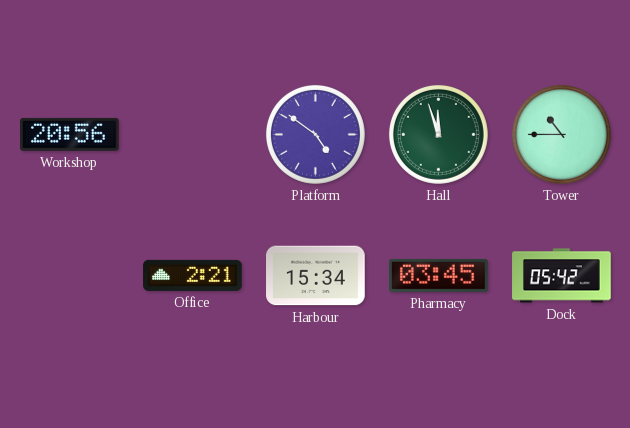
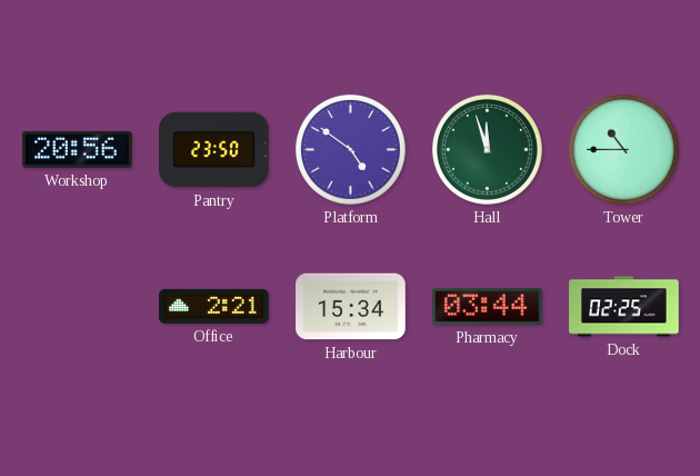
Pantry: none -> 23:50
Pharmacy: 03:45 -> 03:44
Dock: 05:42 -> 02:25
